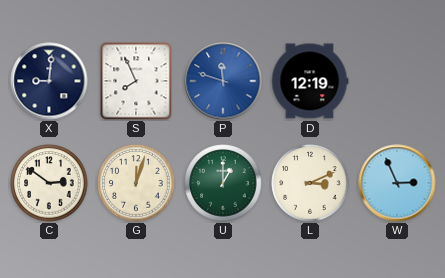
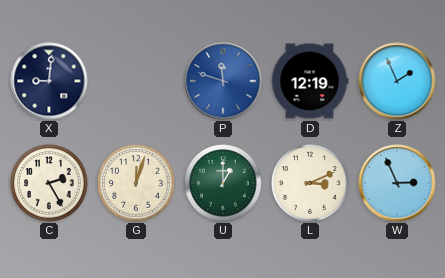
S: 7:56 -> none
Z: none -> 1:56
C: 2:51 -> 2:25
